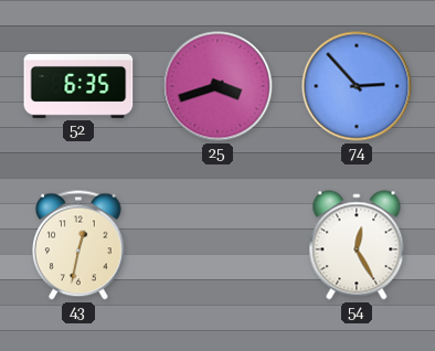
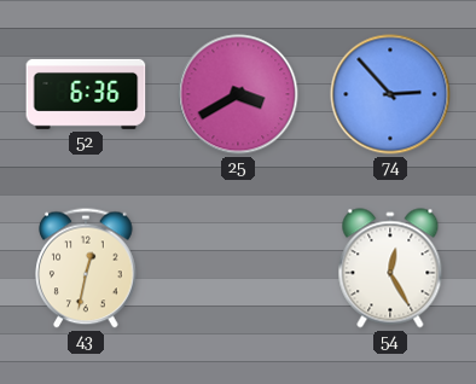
52: 6:35 -> 6:36
25: 3:42 -> 3:40
